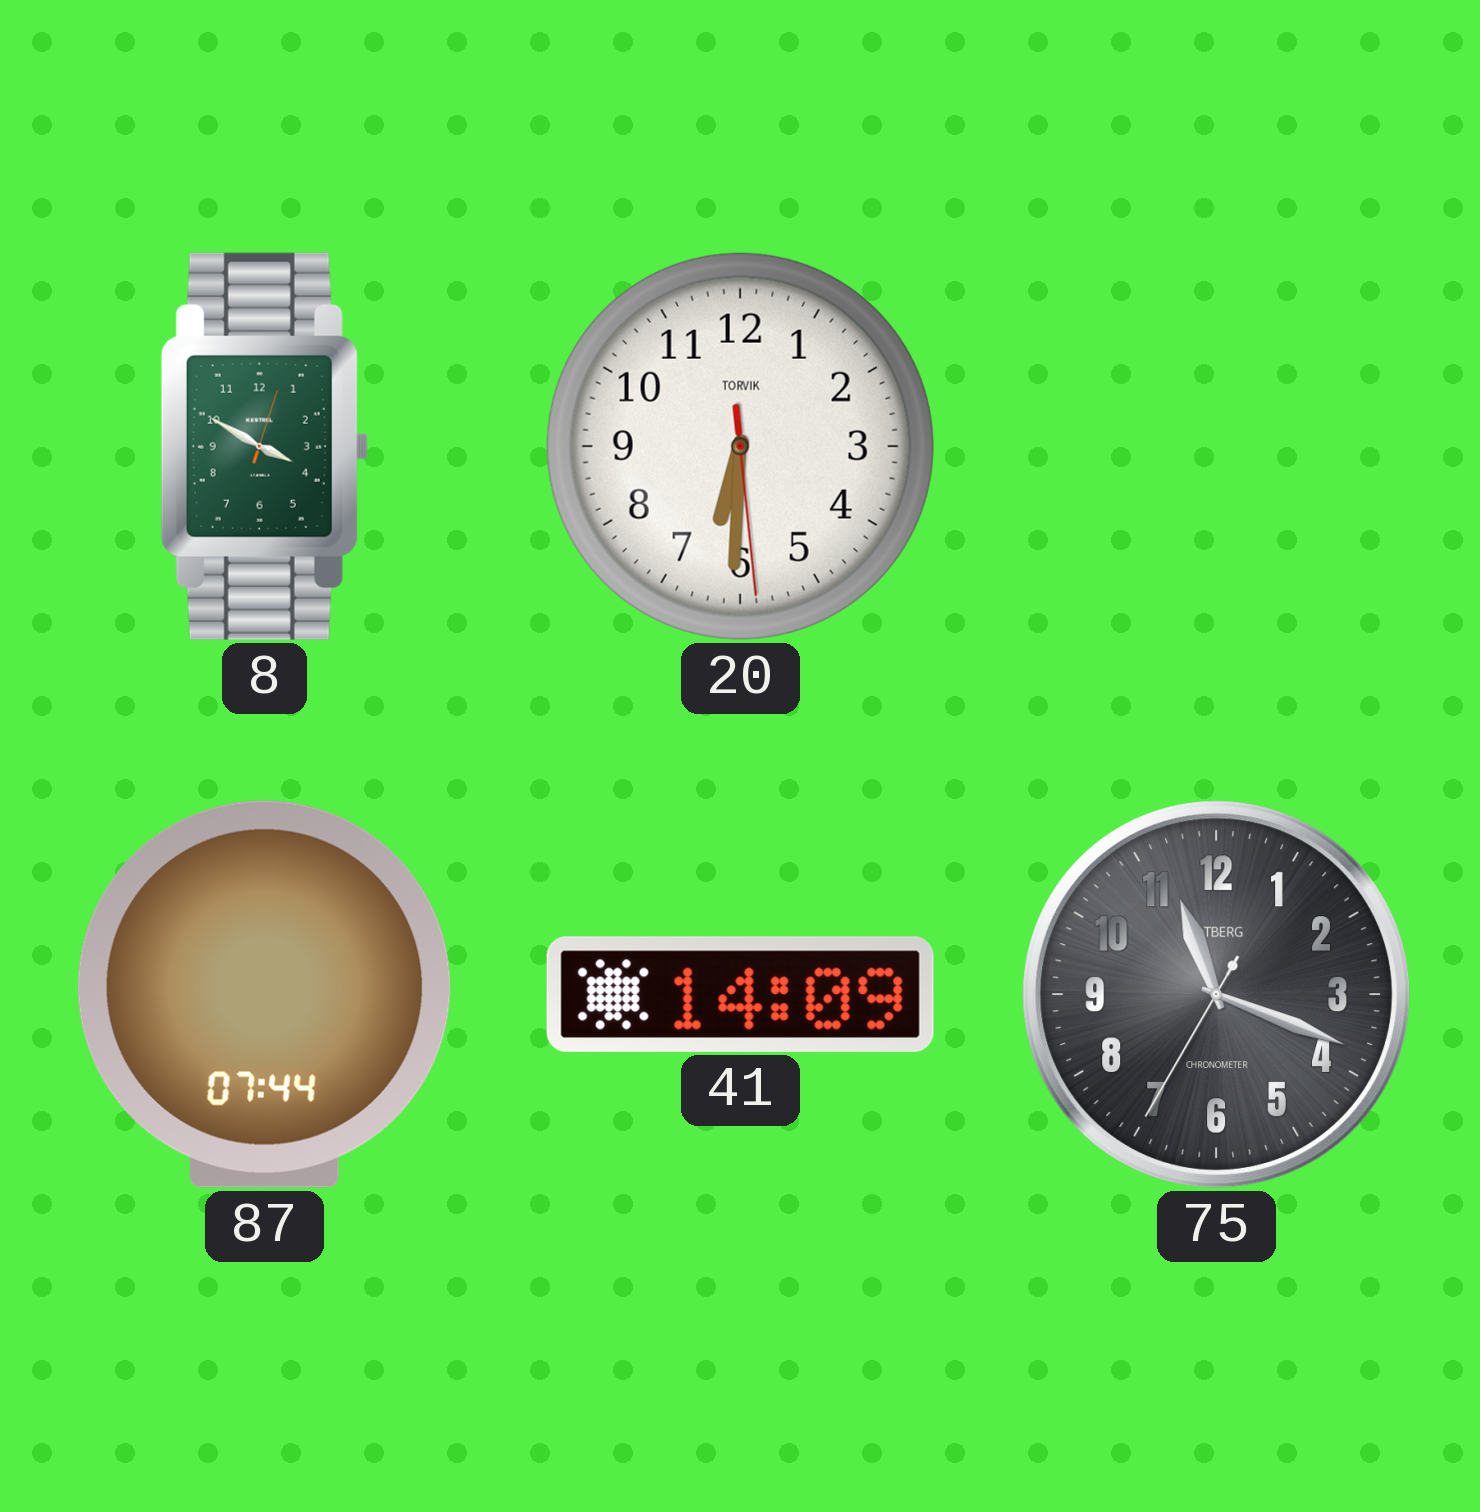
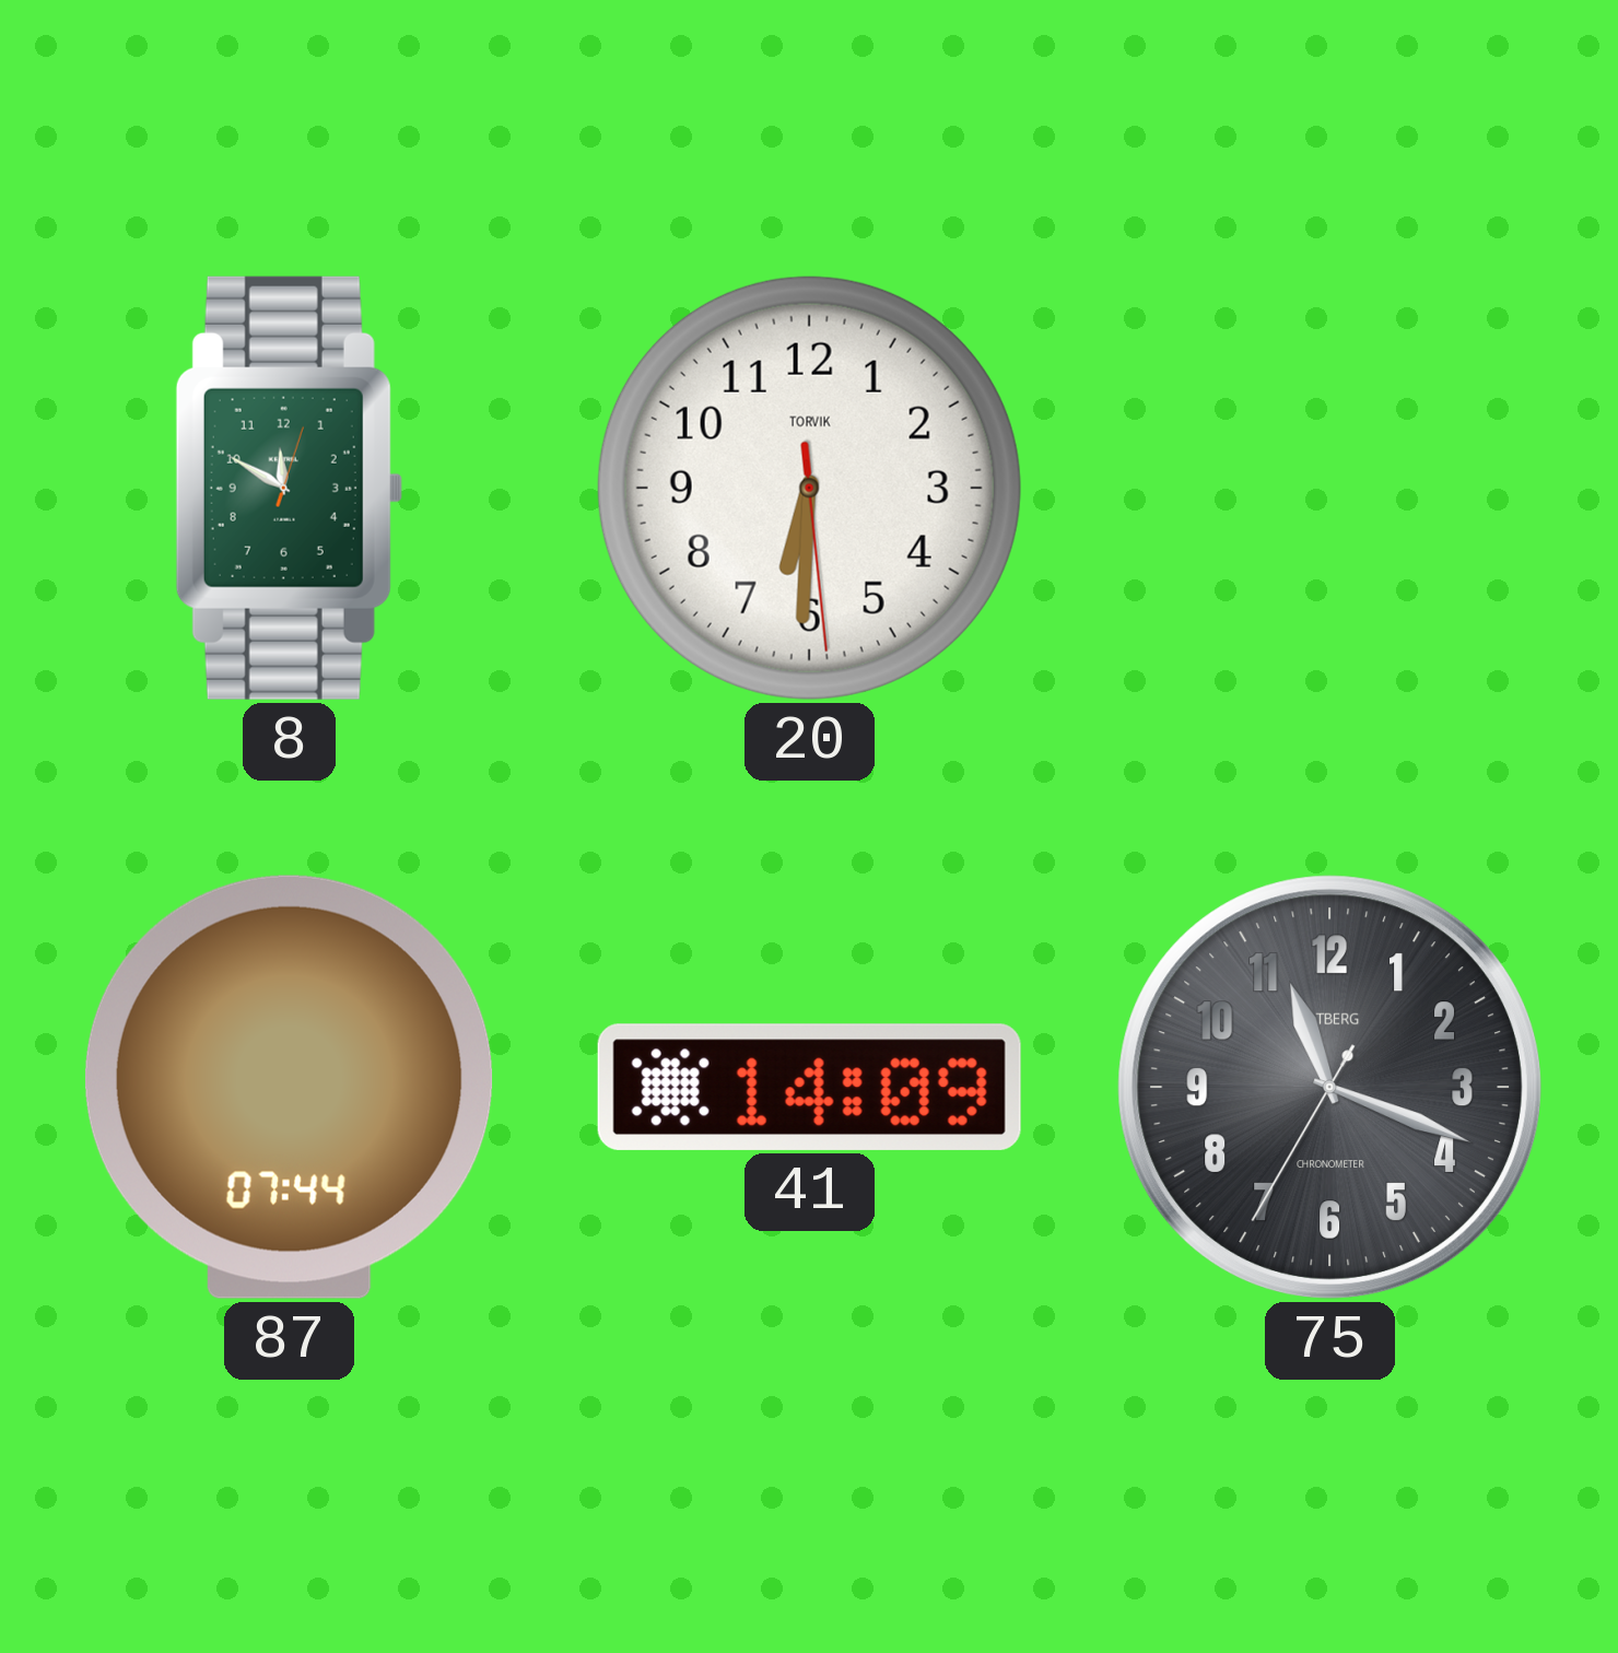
8: 3:50 -> 11:50
